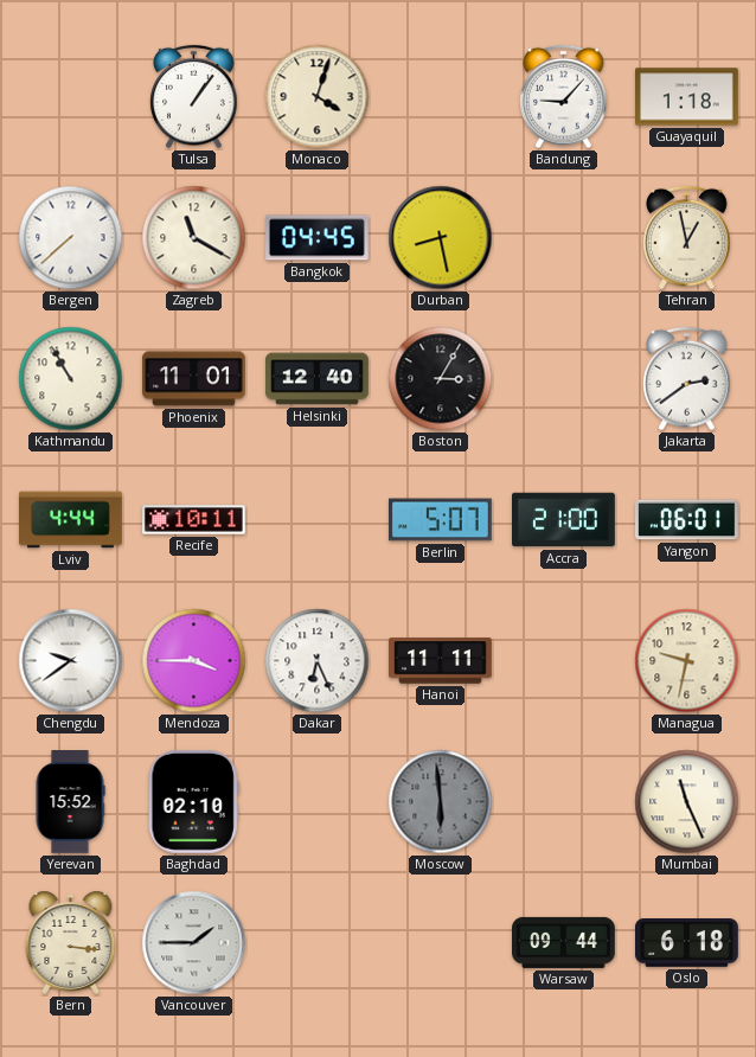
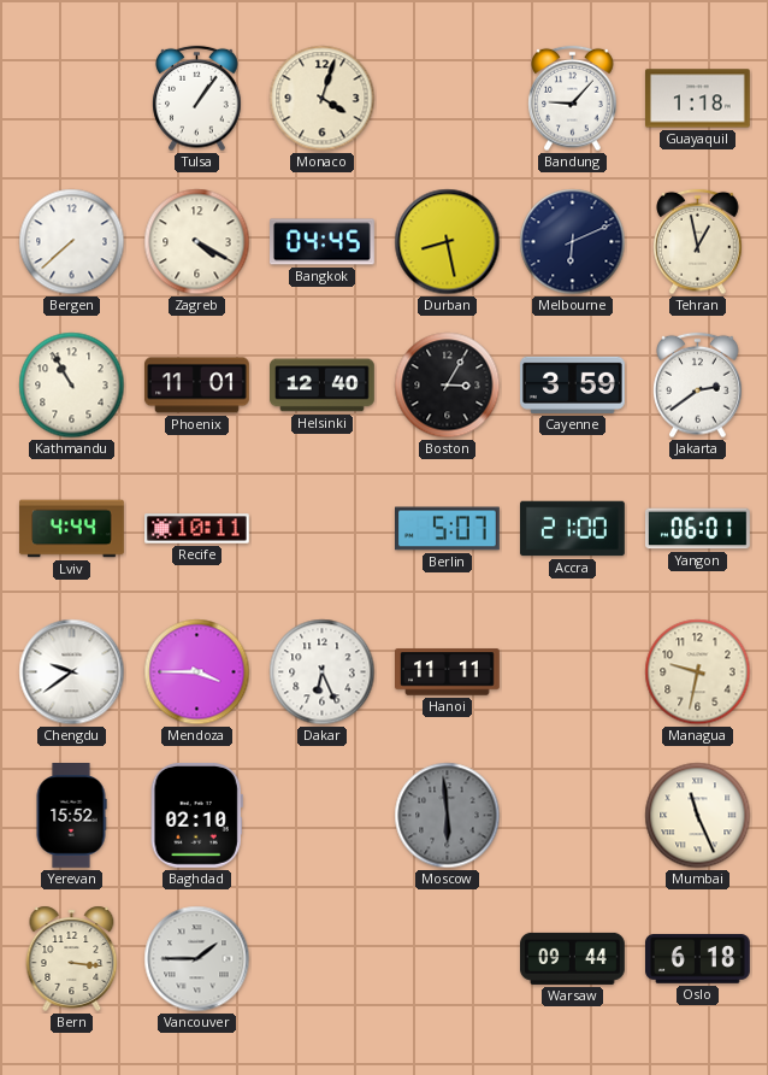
Zagreb: 11:20 -> 4:20
Melbourne: none -> 6:11
Cayenne: none -> 3:59
